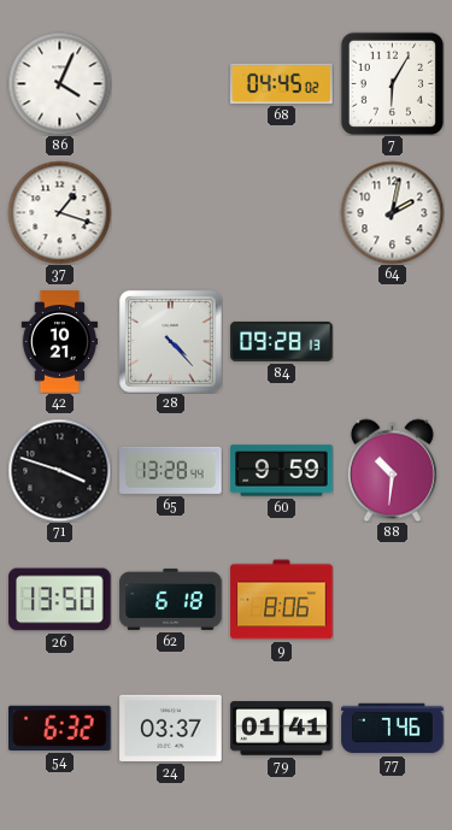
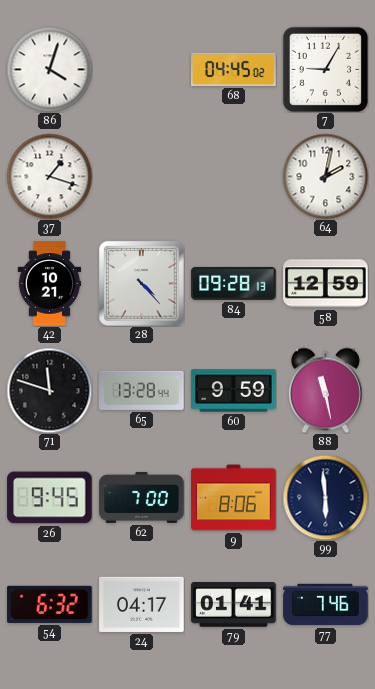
86: 4:04 -> 4:03
7: 6:05 -> 9:05
58: none -> 12:59
71: 3:48 -> 11:48
88: 10:31 -> 11:28
26: 13:50 -> 9:45
62: 6:18 -> 7:00
99: none -> 5:59
24: 03:37 -> 04:17
